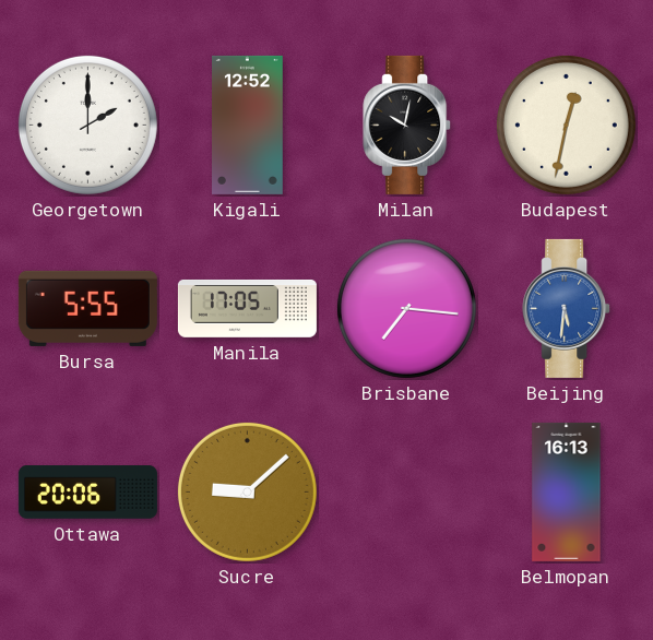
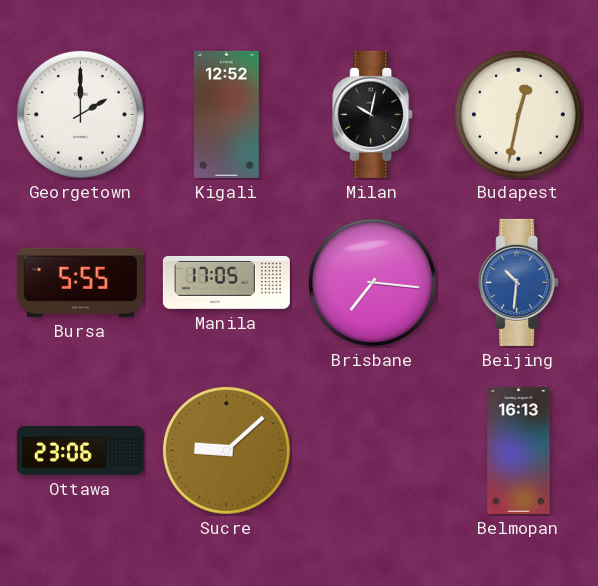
Beijing: 5:31 -> 10:31
Ottawa: 20:06 -> 23:06
